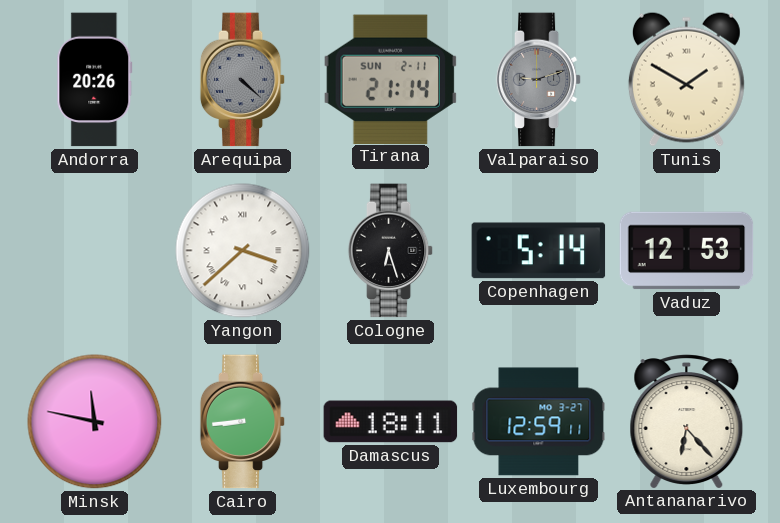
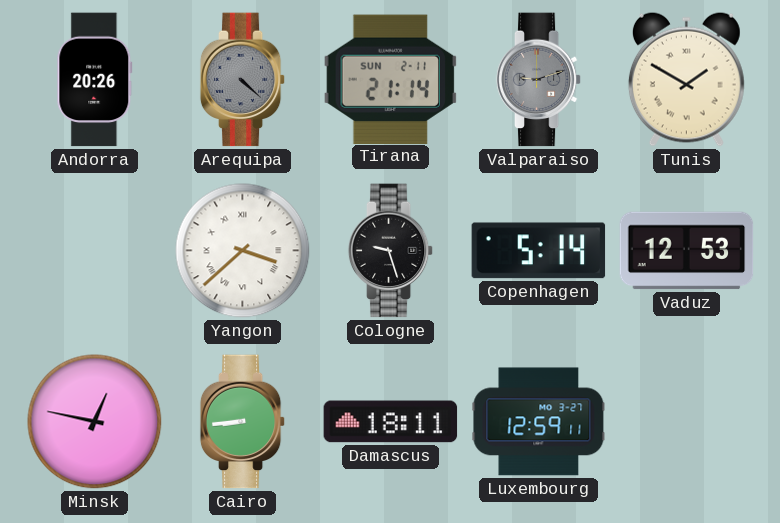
Cologne: 6:27 -> 9:27
Minsk: 11:47 -> 12:47
Antananarivo: 6:23 -> none
